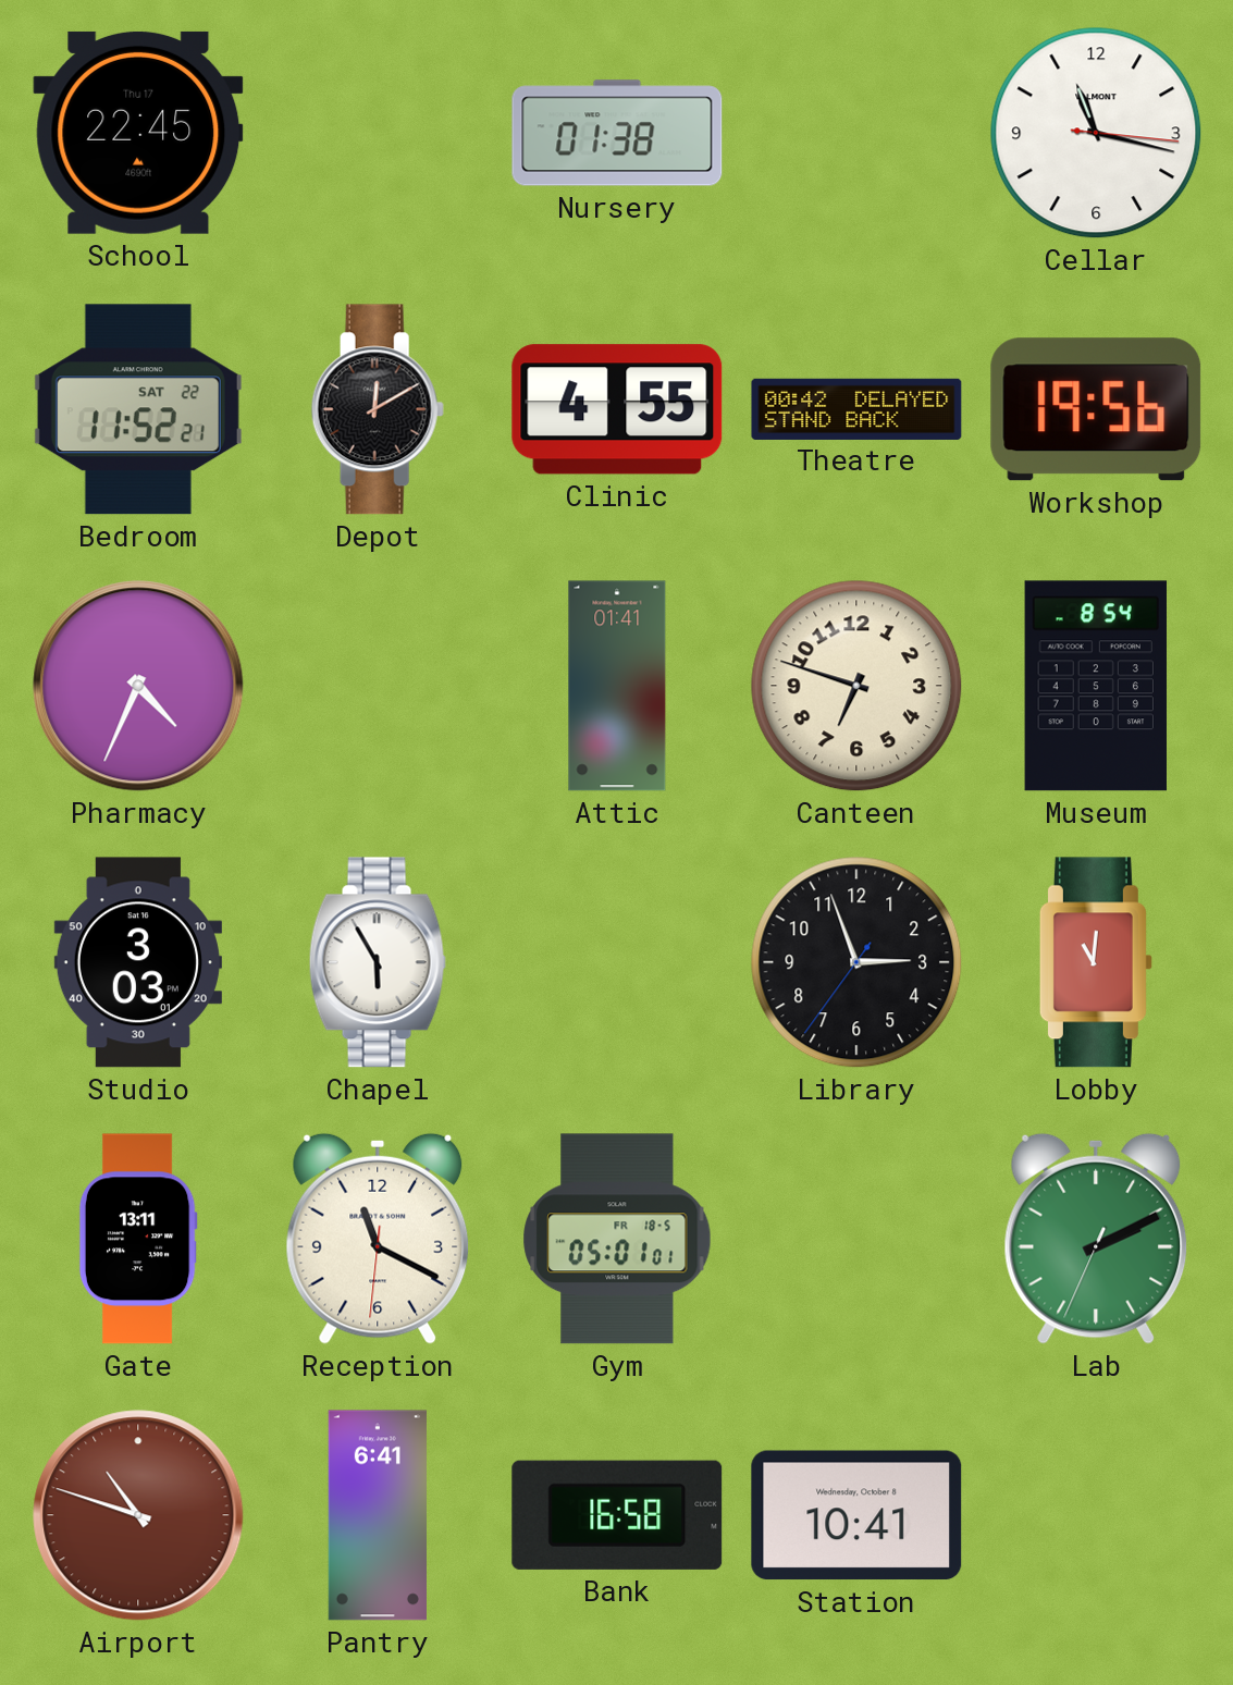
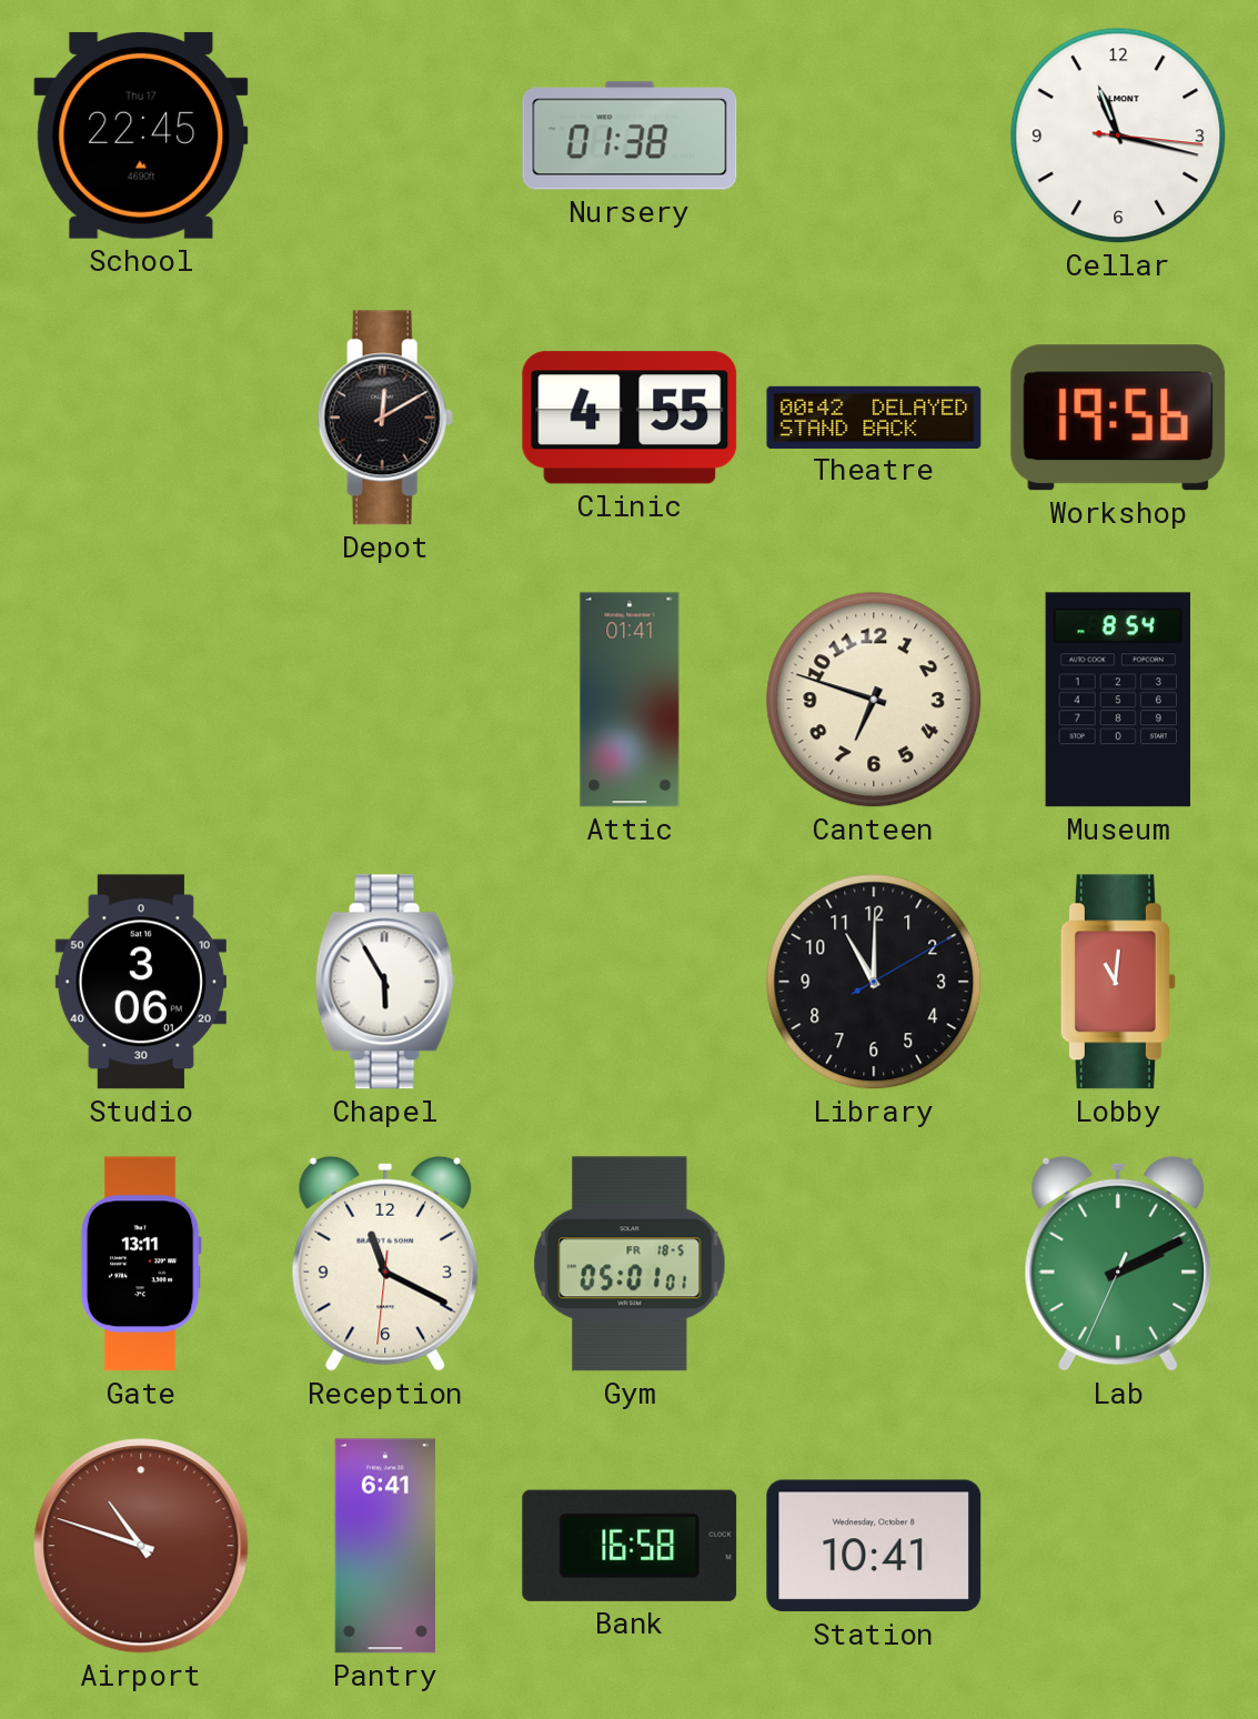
Bedroom: 11:52 -> none
Pharmacy: 4:34 -> none
Studio: 3:03 -> 3:06
Library: 2:56 -> 11:00
